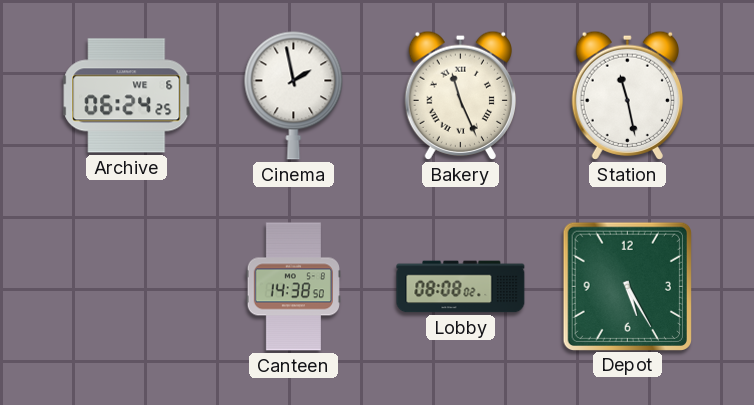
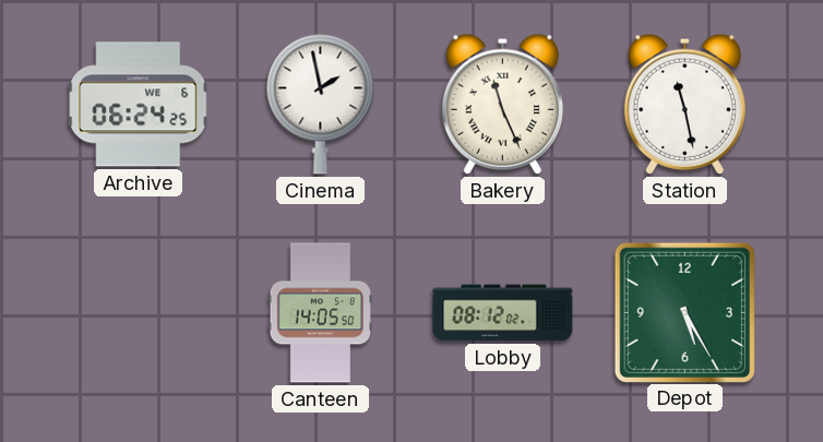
Canteen: 14:38 -> 14:05
Lobby: 08:08 -> 08:12
